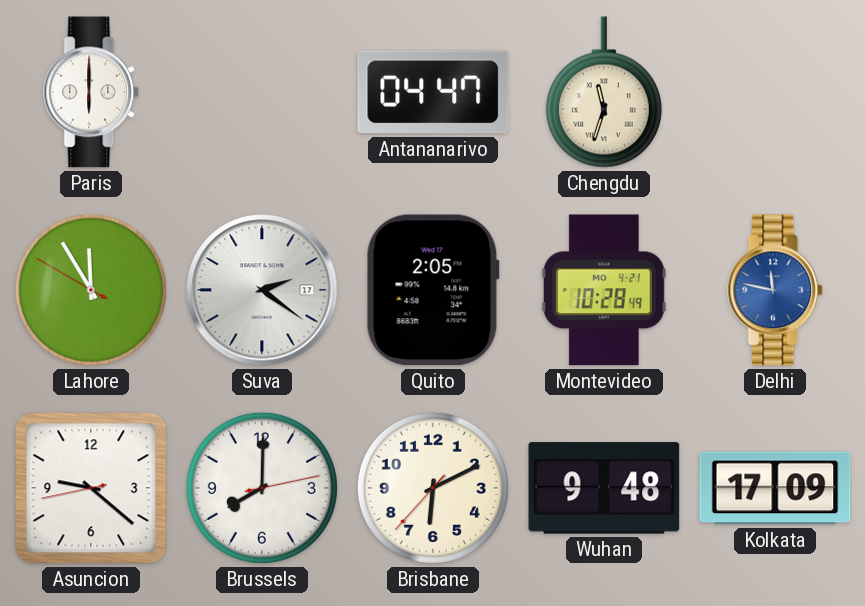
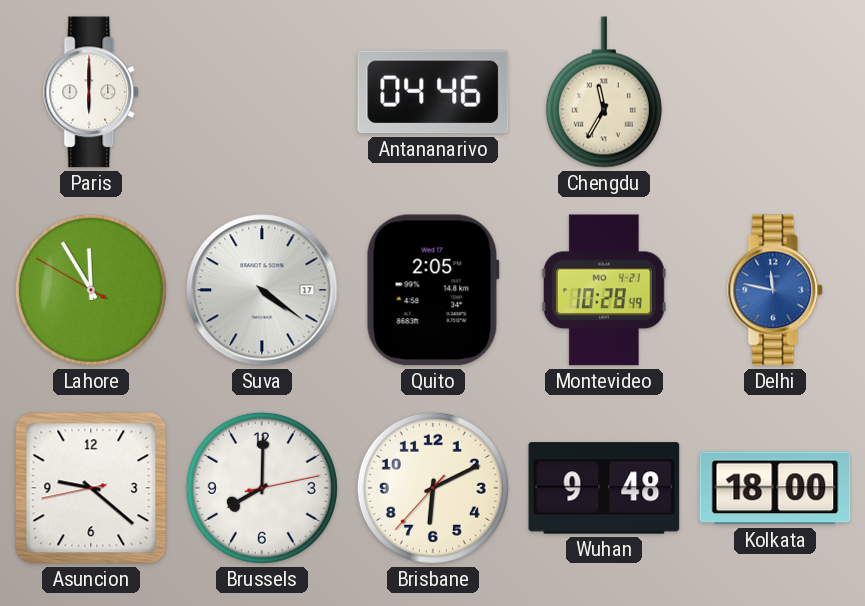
Antananarivo: 04:47 -> 04:46
Chengdu: 11:33 -> 11:35
Suva: 2:21 -> 4:21
Kolkata: 17:09 -> 18:00
